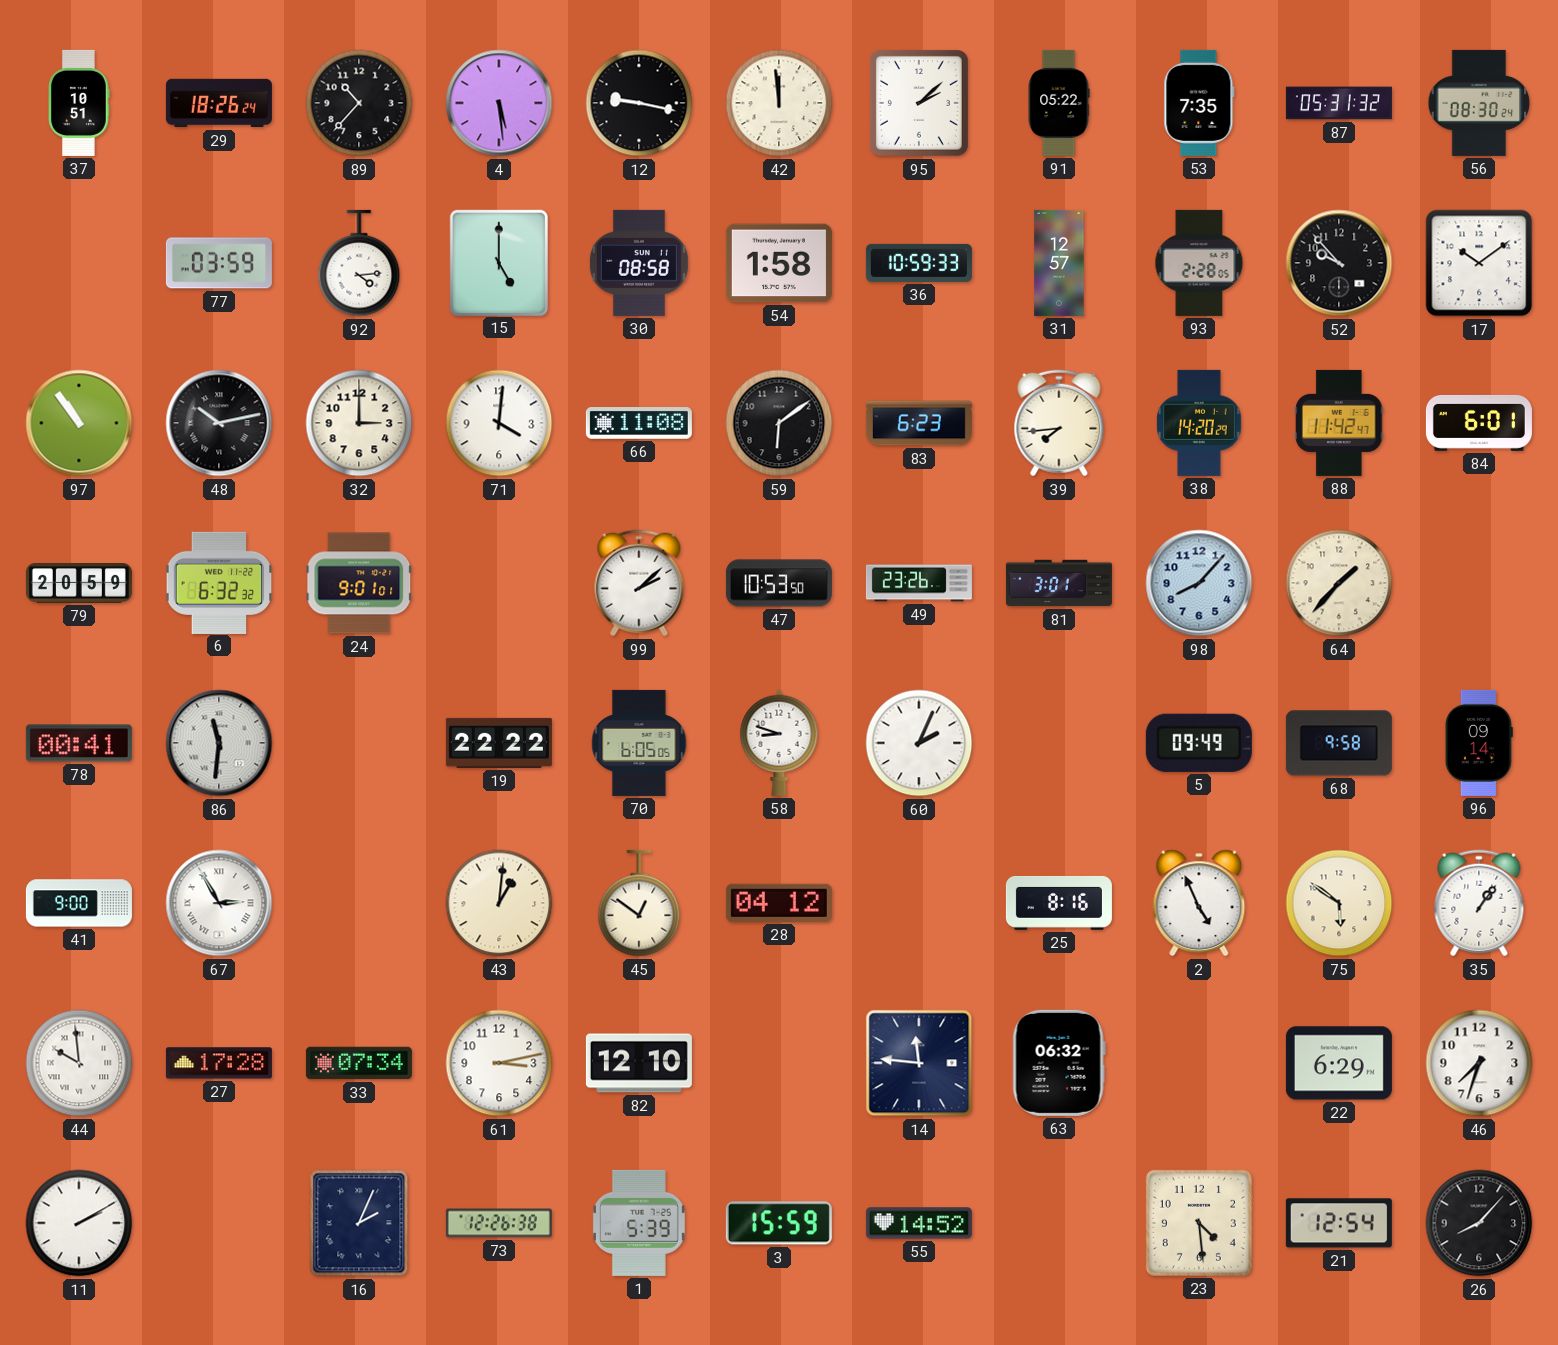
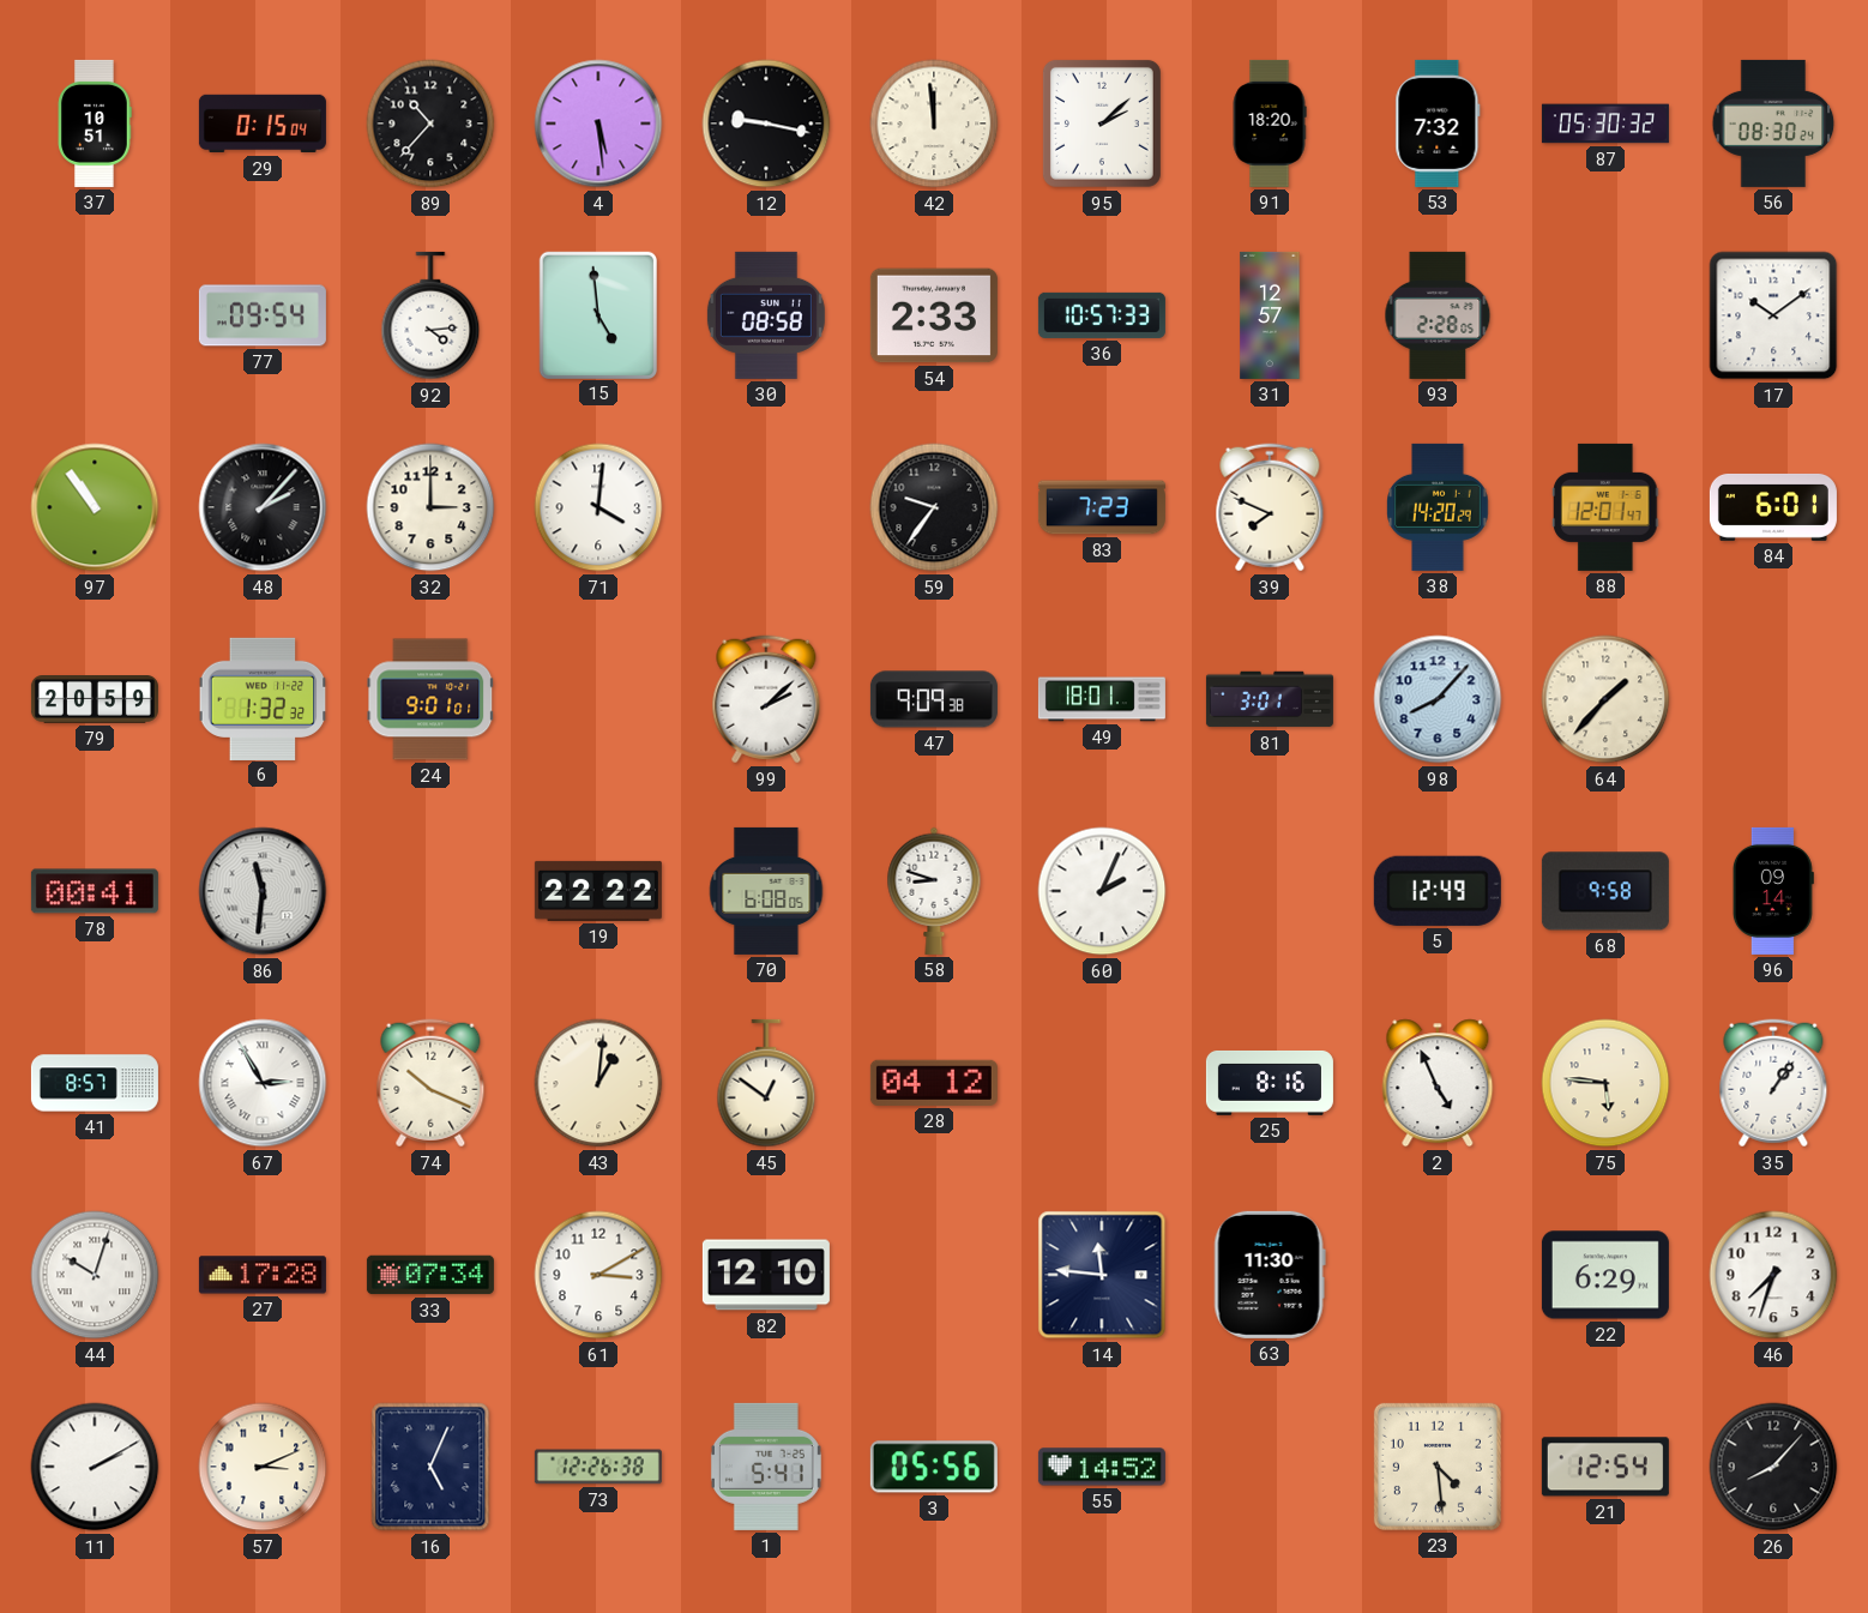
29: 18:26 -> 0:15
91: 05:22 -> 18:20
53: 7:35 -> 7:32
87: 05:31 -> 05:30
77: 03:59 -> 09:54
15: 5:00 -> 4:59
54: 1:58 -> 2:33
36: 10:59 -> 10:57
52: 9:53 -> none
48: 10:13 -> 2:07
66: 11:08 -> none
59: 6:09 -> 9:36
83: 6:23 -> 7:23
39: 7:44 -> 7:49
88: 11:42 -> 12:01
6: 6:32 -> 1:32
47: 10:53 -> 9:09
49: 23:26 -> 18:01
70: 6:05 -> 6:08
5: 09:49 -> 12:49
41: 9:00 -> 8:57
74: none -> 10:19
75: 5:51 -> 5:46
44: 9:59 -> 10:03
61: 3:13 -> 3:10
63: 06:32 -> 11:30
57: none -> 3:11
16: 2:04 -> 5:04
1: 5:39 -> 5:41
3: 15:59 -> 05:56
